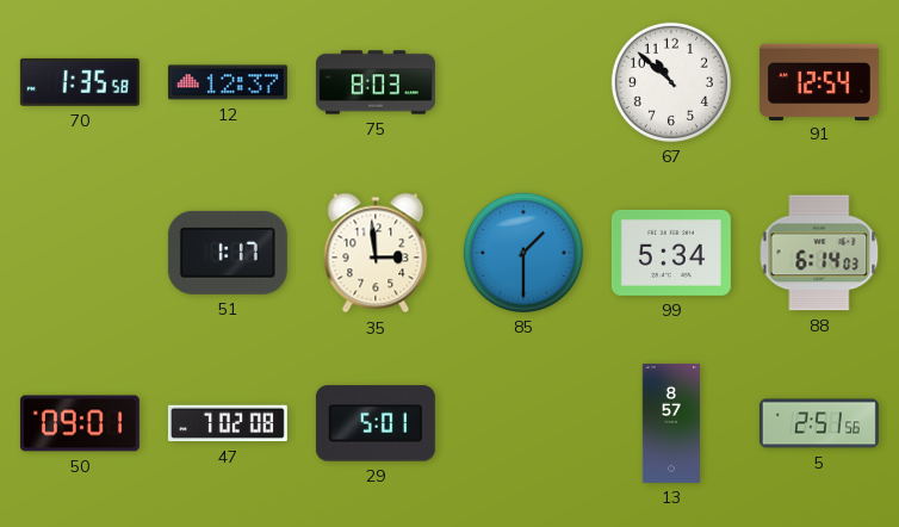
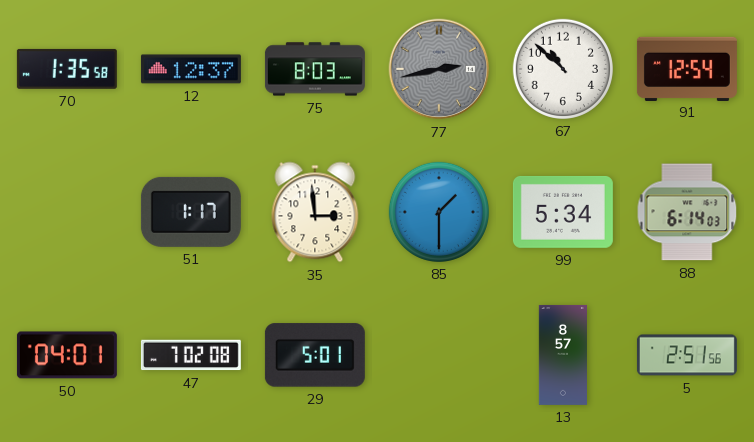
77: none -> 2:43
50: 09:01 -> 04:01
